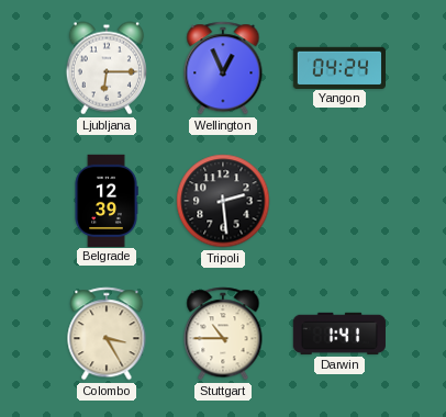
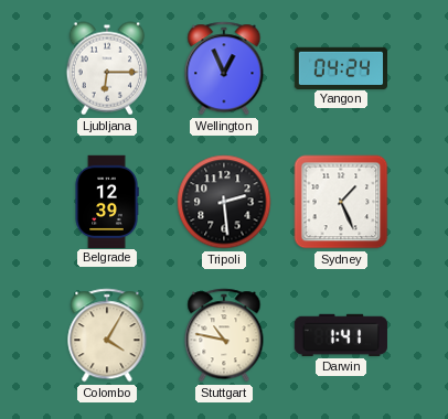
Sydney: none -> 1:26
Colombo: 3:25 -> 4:05
Stuttgart: 10:45 -> 10:47
